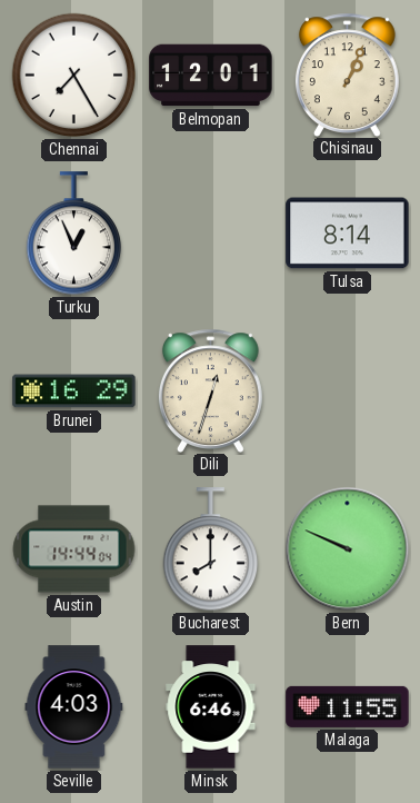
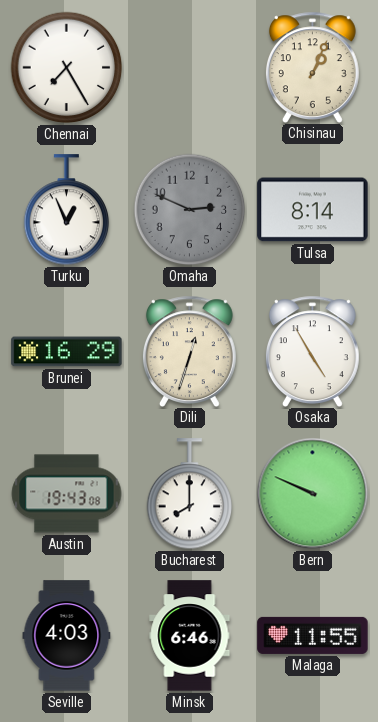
Belmopan: 12:01 -> none
Omaha: none -> 2:49
Osaka: none -> 4:55
Austin: 14:44 -> 19:43
